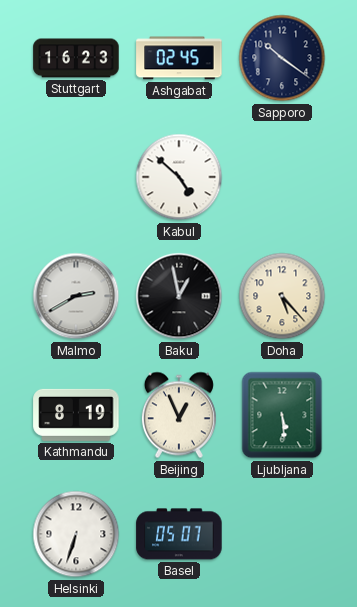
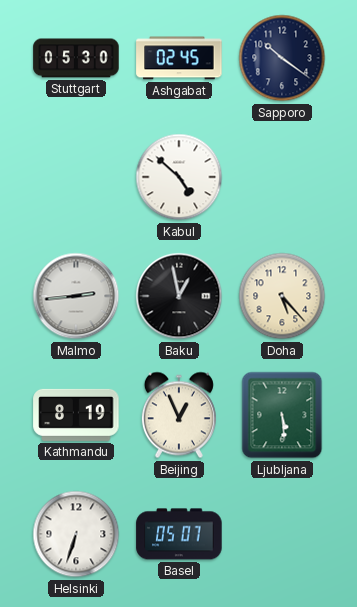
Stuttgart: 16:23 -> 05:30
Malmo: 2:40 -> 2:44
